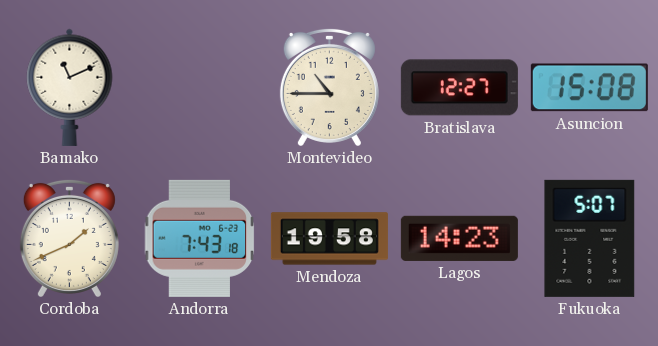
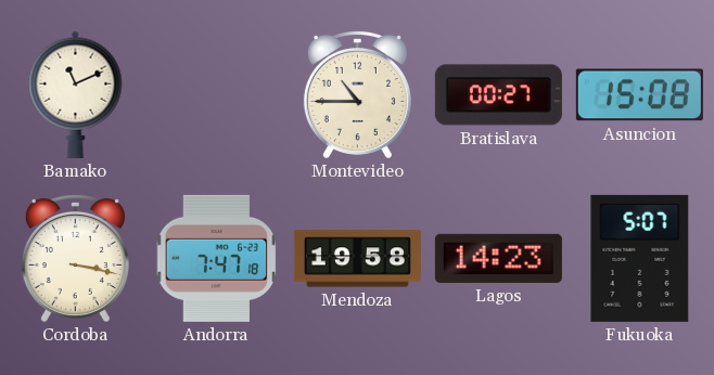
Bratislava: 12:27 -> 00:27
Cordoba: 1:41 -> 3:17
Andorra: 7:43 -> 7:47
